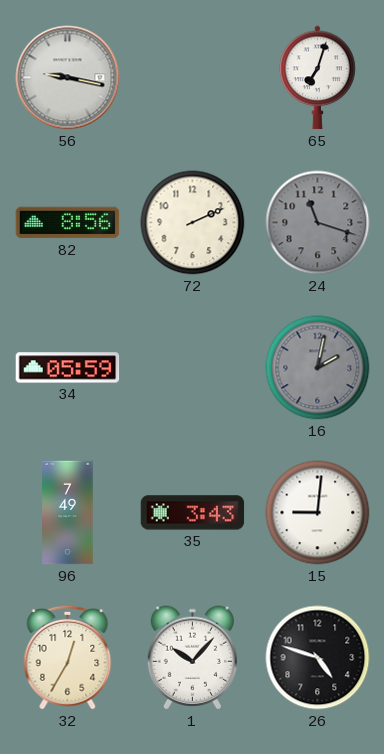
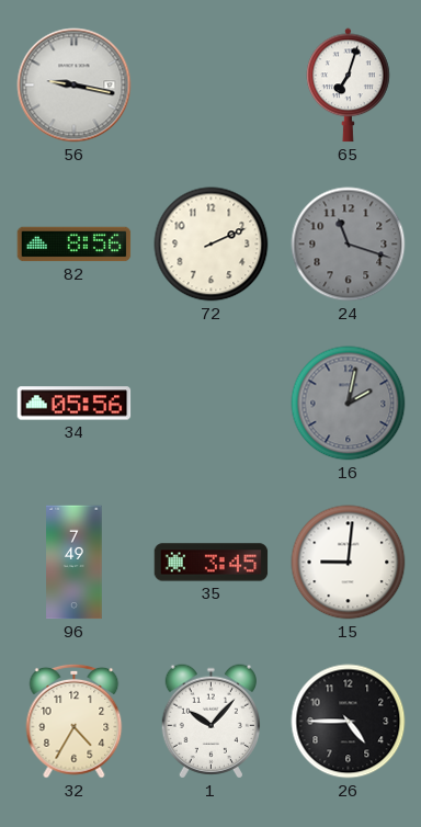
34: 05:59 -> 05:56
35: 3:43 -> 3:45
32: 12:35 -> 4:35
26: 4:48 -> 4:45
